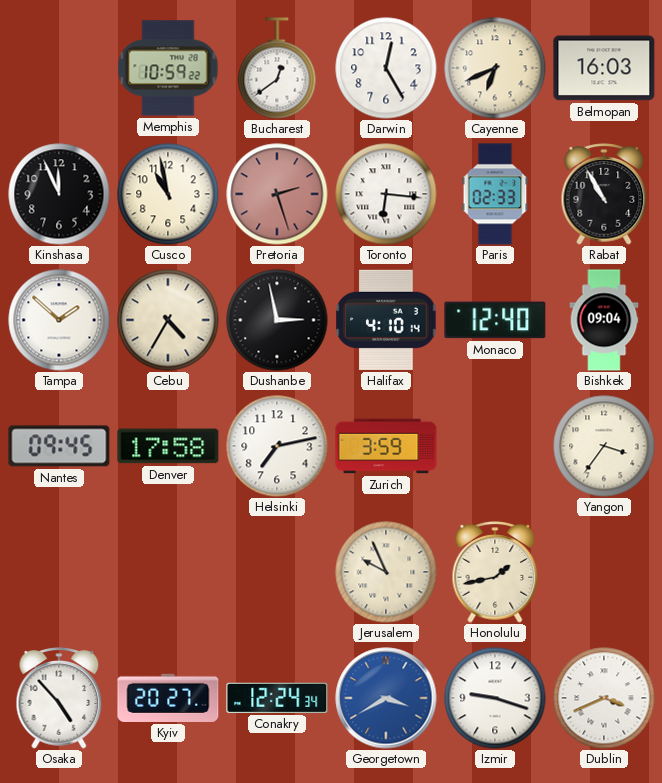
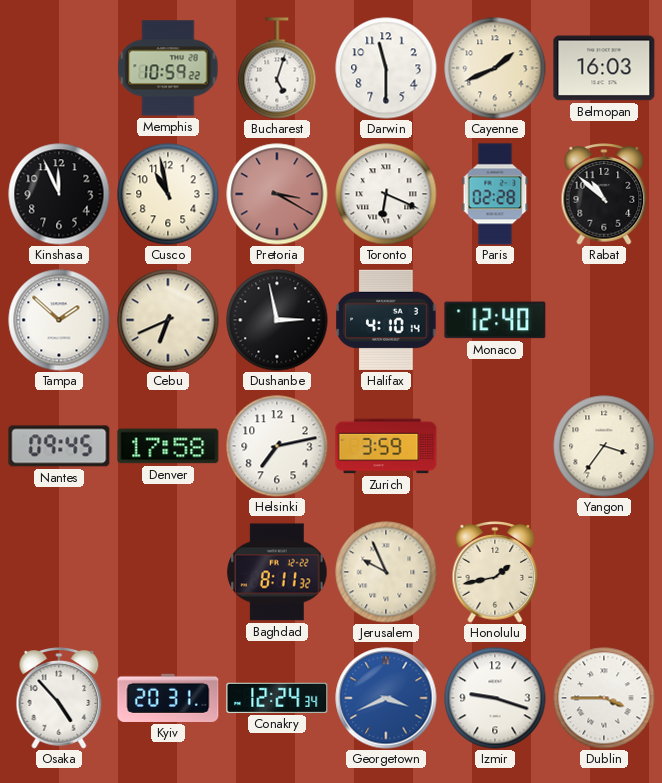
Bucharest: 12:39 -> 5:03
Darwin: 12:25 -> 11:30
Cayenne: 6:41 -> 1:41
Pretoria: 2:27 -> 3:20
Toronto: 6:16 -> 6:19
Paris: 02:33 -> 02:28
Rabat: 10:55 -> 10:52
Cebu: 4:35 -> 6:41
Bishkek: 09:04 -> none
Baghdad: none -> 8:11
Kyiv: 20:27 -> 20:31
Georgetown: 3:40 -> 3:41
Dublin: 3:41 -> 3:45
